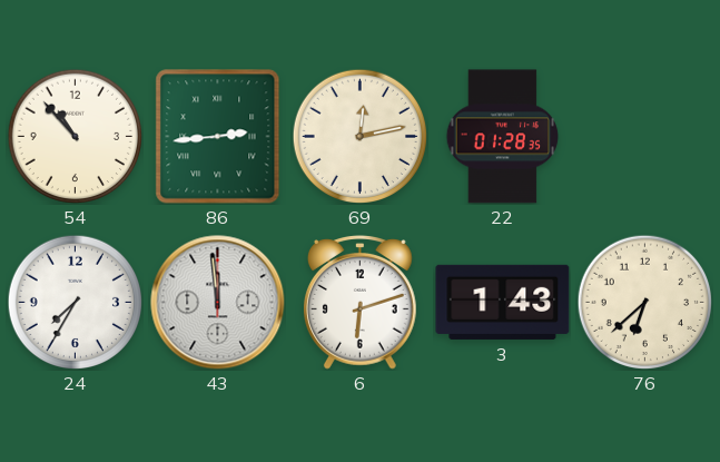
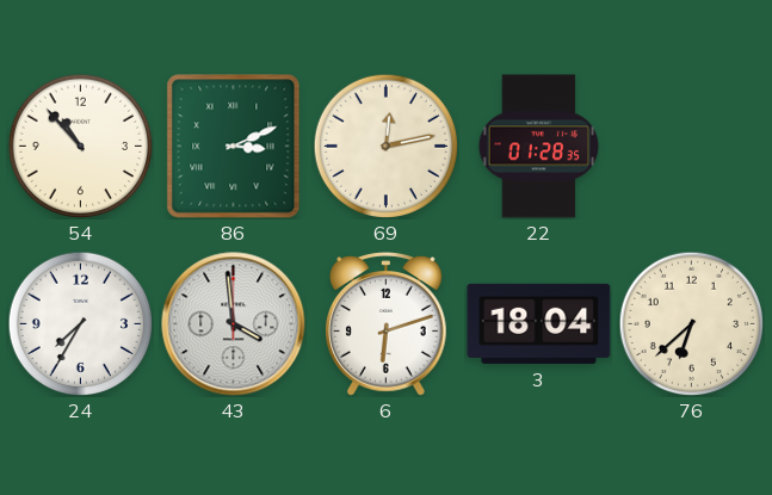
86: 2:44 -> 3:11
43: 11:59 -> 3:59
3: 1:43 -> 18:04
